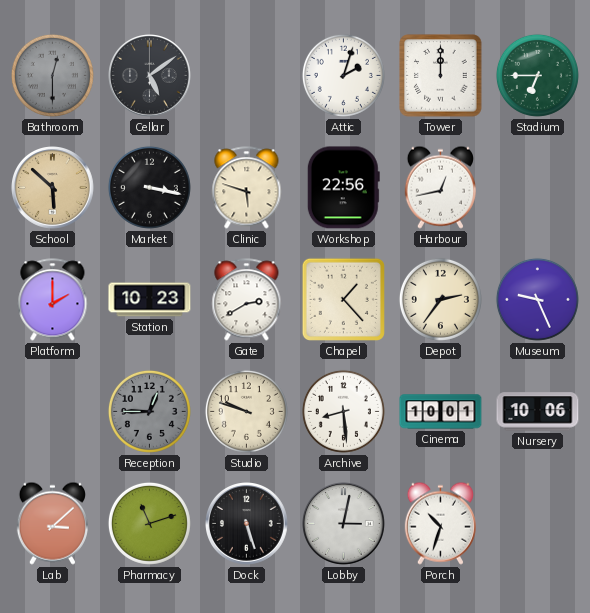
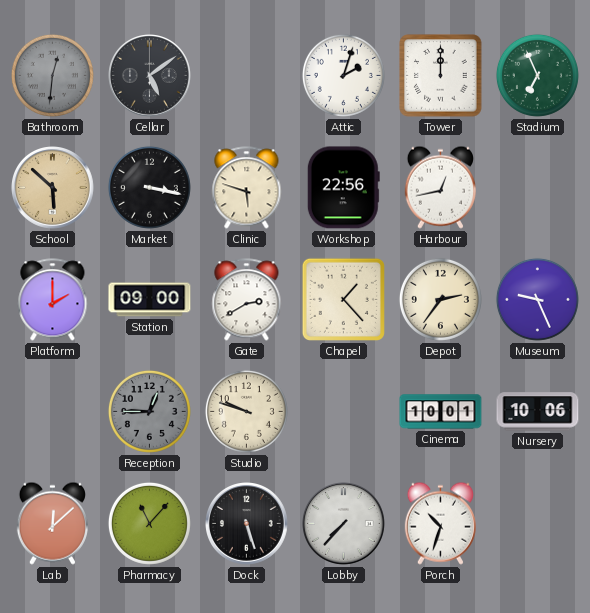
Bathroom: 12:30 -> 12:31
Stadium: 6:45 -> 6:56
Station: 10:23 -> 09:00
Archive: 8:29 -> none
Lab: 3:08 -> 12:08
Pharmacy: 11:12 -> 11:07
Lobby: 3:02 -> 7:37
